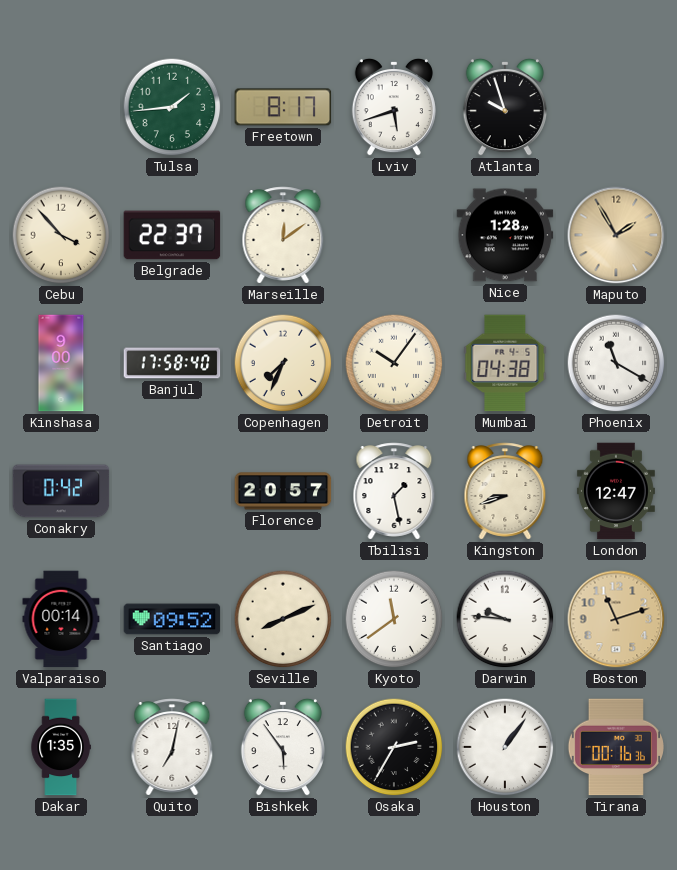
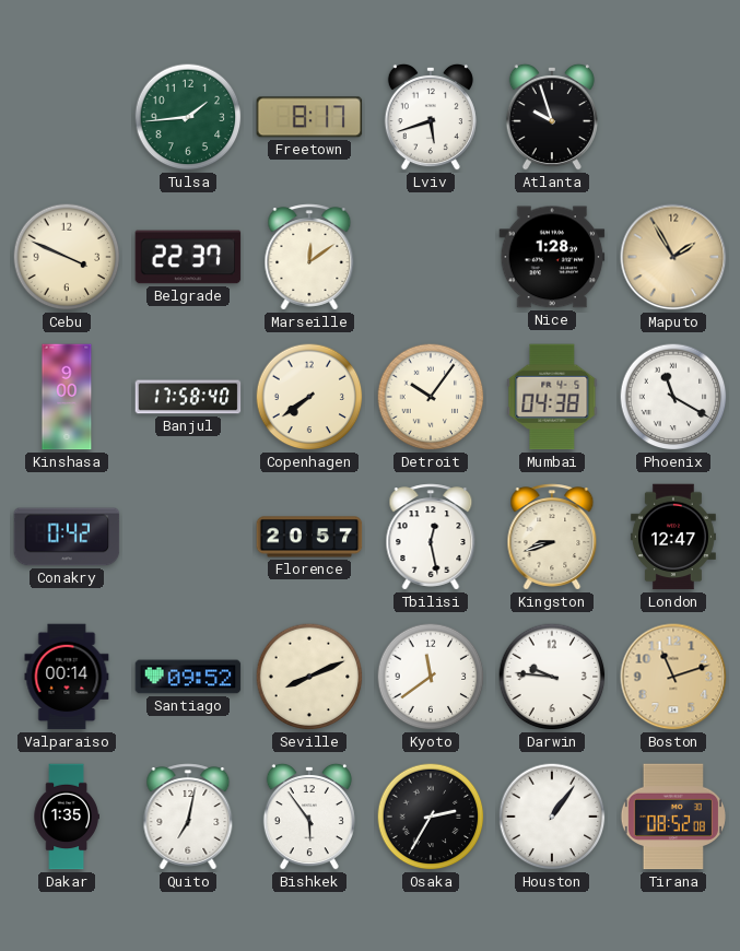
Cebu: 3:53 -> 3:49
Copenhagen: 7:34 -> 7:39
Tbilisi: 1:28 -> 12:28
Tirana: 00:16 -> 08:52
